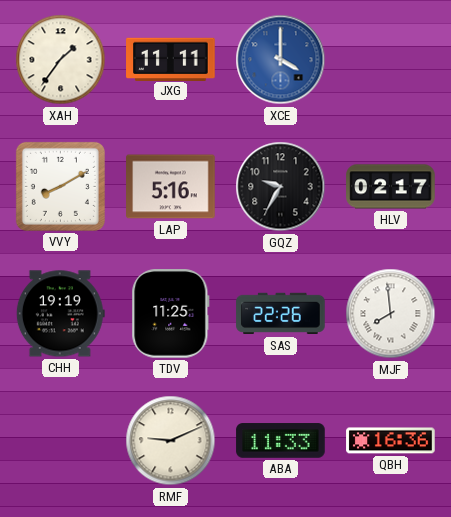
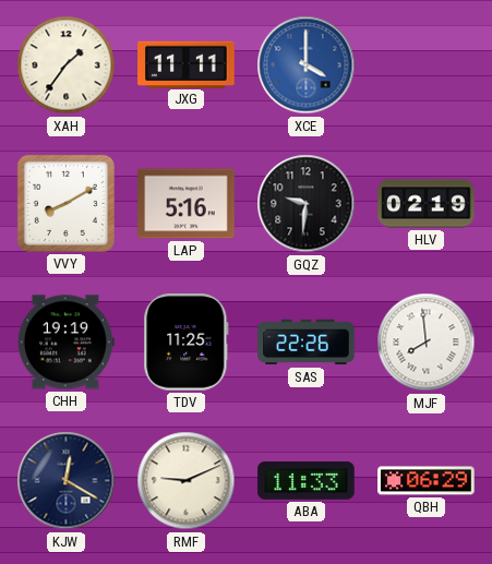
GQZ: 9:35 -> 9:31
HLV: 02:17 -> 02:19
KJW: none -> 12:20
QBH: 16:36 -> 06:29
